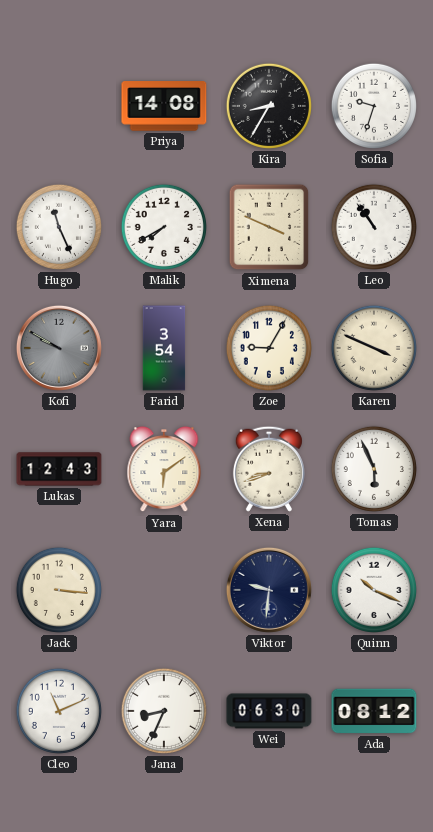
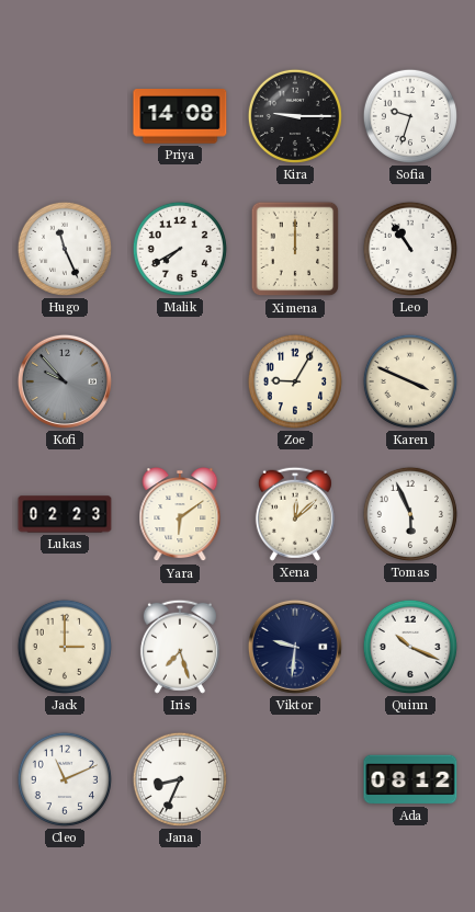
Kira: 8:35 -> 9:15
Ximena: 3:49 -> 12:00
Kofi: 9:50 -> 9:53
Farid: 3:54 -> none
Lukas: 12:43 -> 02:23
Xena: 8:42 -> 12:08
Jack: 3:16 -> 3:00
Iris: none -> 7:27
Wei: 06:30 -> none
